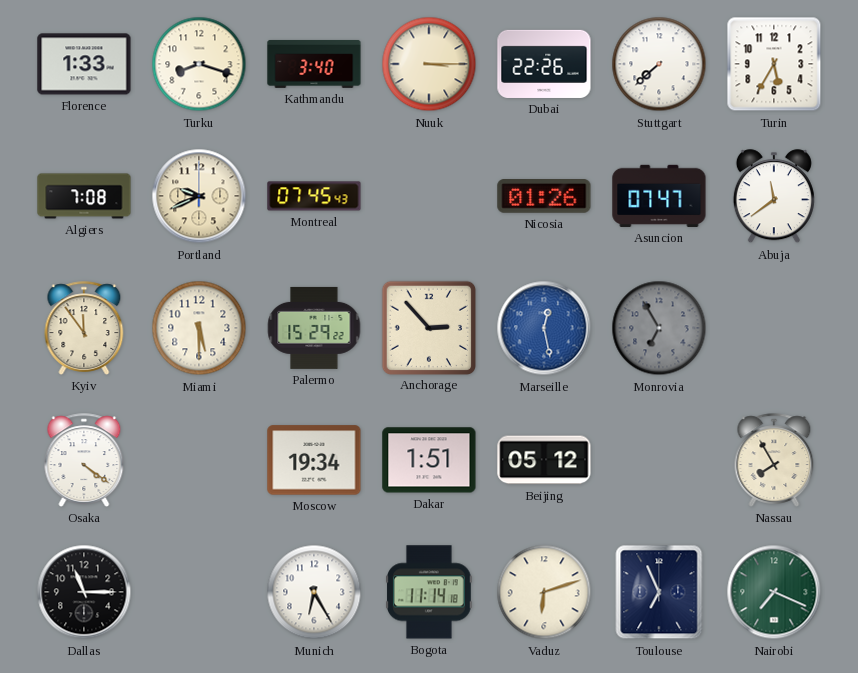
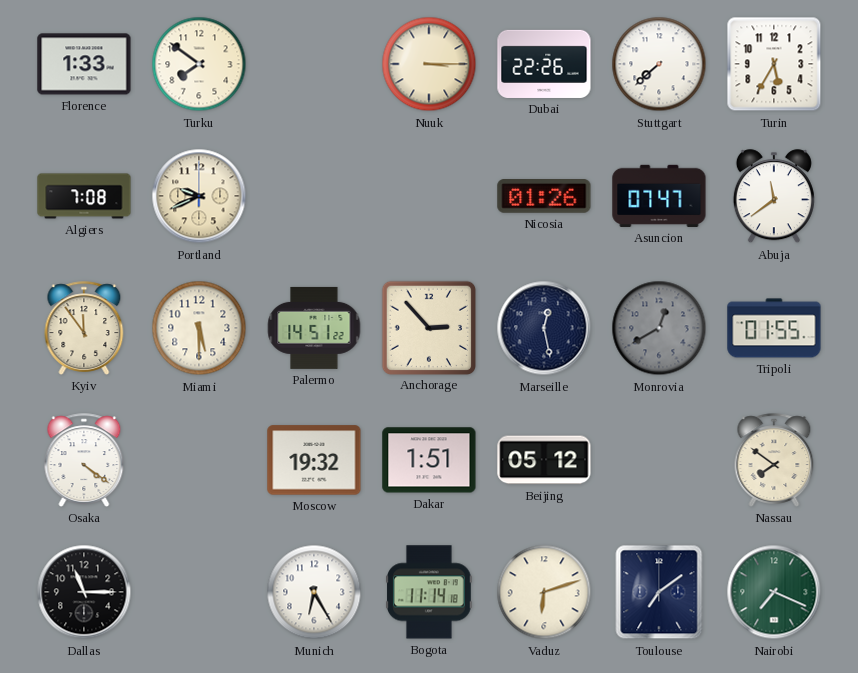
Turku: 8:18 -> 7:51
Kathmandu: 3:40 -> none
Montreal: 07:45 -> none
Palermo: 15:29 -> 14:51
Marseille dial: blue -> navy
Monrovia: 6:55 -> 12:40
Tripoli: none -> 01:55
Moscow: 19:34 -> 19:32
Nassau: 7:55 -> 7:51
Toulouse: 6:56 -> 7:09
